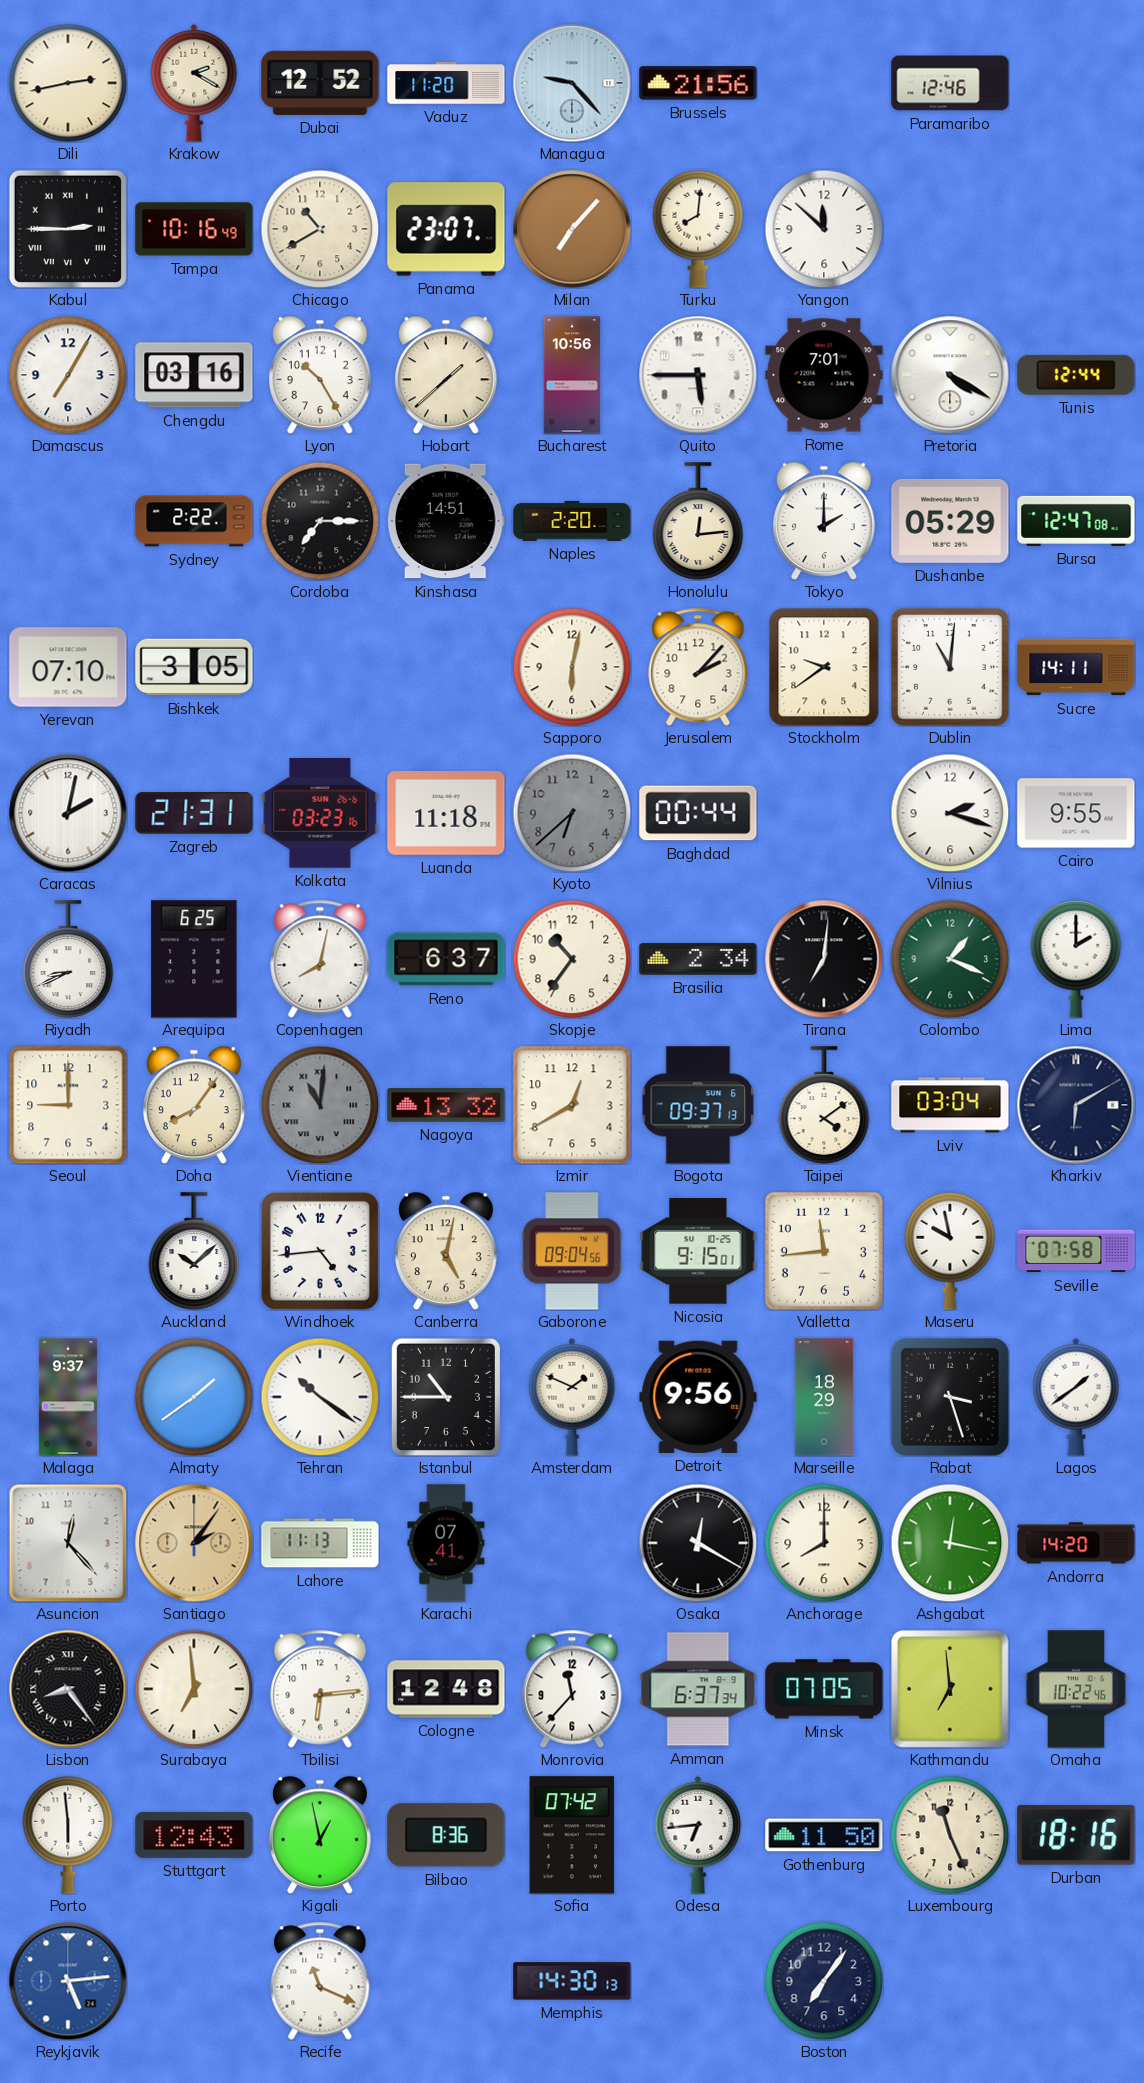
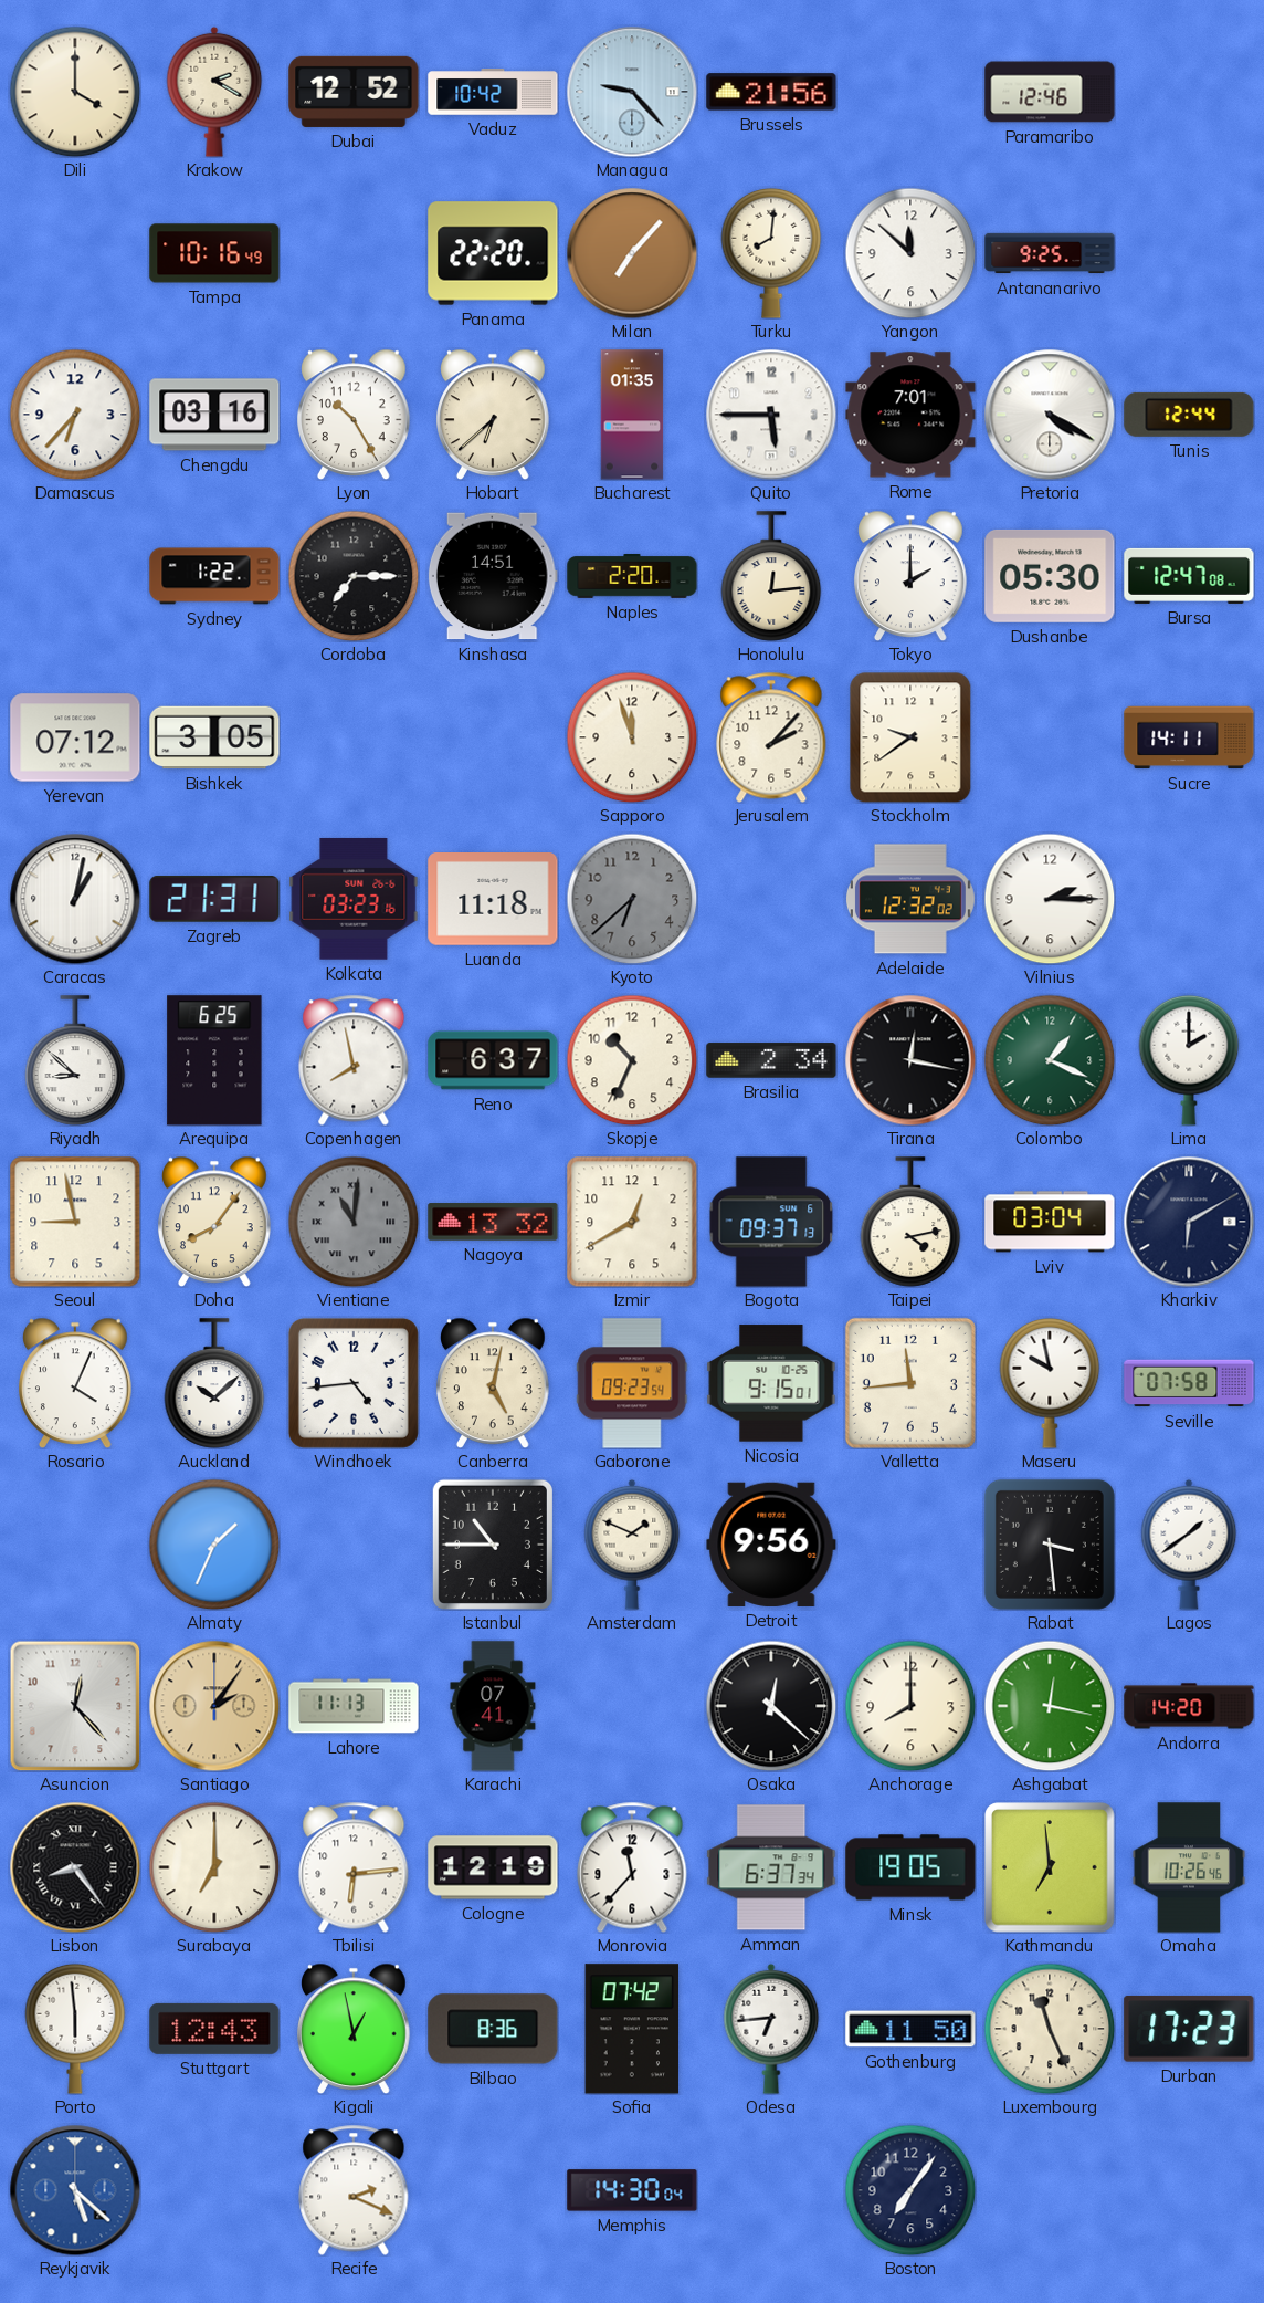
Dili: 2:43 -> 4:00
Vaduz: 11:20 -> 10:42
Kabul: 2:45 -> none
Chicago: 10:40 -> none
Panama: 23:07 -> 22:20
Antananarivo: none -> 9:25
Damascus: 7:05 -> 6:37
Hobart: 1:38 -> 6:38
Bucharest: 10:56 -> 01:35
Sydney: 2:22 -> 1:22
Dushanbe: 05:29 -> 05:30
Yerevan: 07:10 -> 07:12
Sapporo: 6:02 -> 11:57
Dublin: 11:01 -> none
Caracas: 2:02 -> 1:02
Baghdad: 00:44 -> none
Adelaide: none -> 12:32
Vilnius: 2:18 -> 2:15
Cairo: 9:55 -> none
Riyadh: 8:41 -> 8:52
Copenhagen: 8:02 -> 7:58
Skopje: 10:36 -> 10:34
Tirana: 7:01 -> 12:17
Seoul: 9:00 -> 8:58
Taipei: 4:09 -> 4:13
Rosario: none -> 4:04
Gaborone: 09:04 -> 09:23
Malaga: 9:37 -> none
Almaty: 1:39 -> 1:34
Tehran: 10:21 -> none
Marseille: 18:29 -> none
Rabat: 3:27 -> 3:29
Osaka: 12:20 -> 12:22
Surabaya: 6:59 -> 7:00
Cologne: 12:48 -> 12:19
Minsk: 07:05 -> 19:05
Omaha: 10:22 -> 10:26
Durban: 18:16 -> 17:23
Reykjavik: 5:14 -> 5:22
Recife: 11:19 -> 2:19
Memphis: 14:30:13 -> 14:30:04
